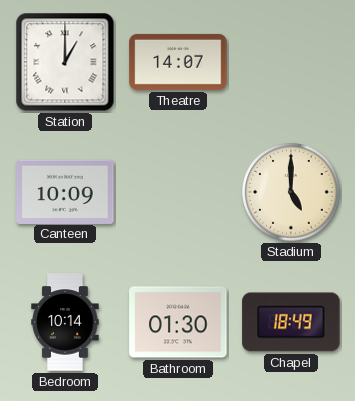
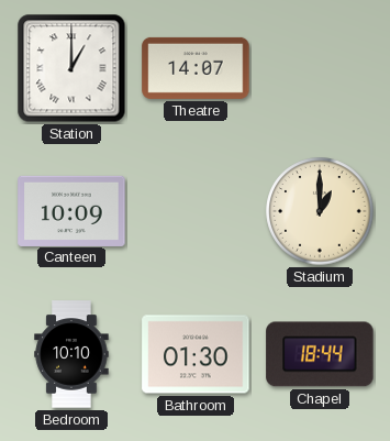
Stadium: 5:00 -> 1:00
Bedroom: 10:14 -> 10:10
Chapel: 18:49 -> 18:44
